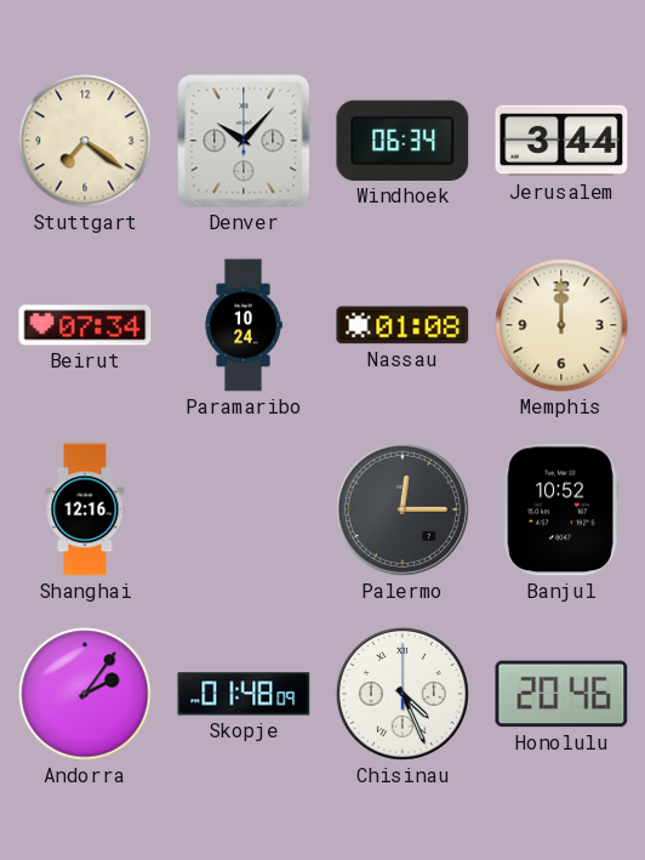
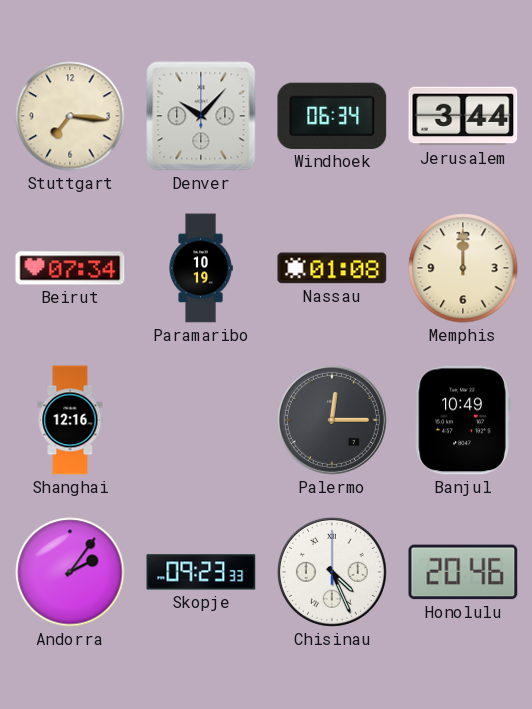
Stuttgart: 7:21 -> 7:16
Paramaribo: 10:24 -> 10:19
Banjul: 10:52 -> 10:49
Skopje: 01:48 -> 09:23
